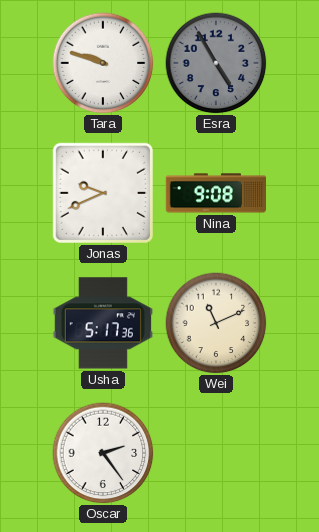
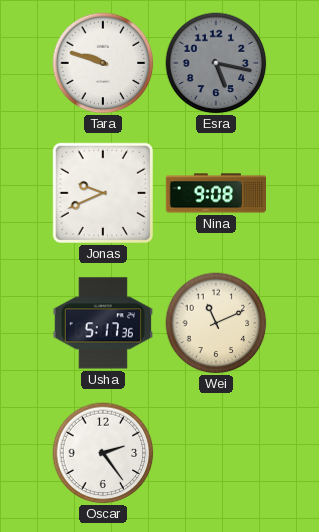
Esra: 4:55 -> 5:17
